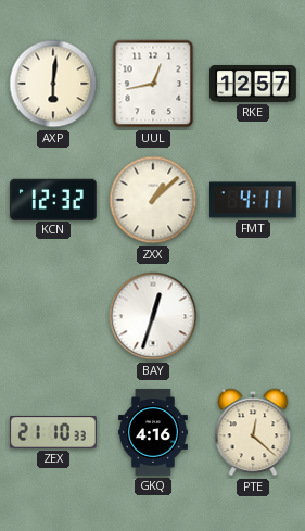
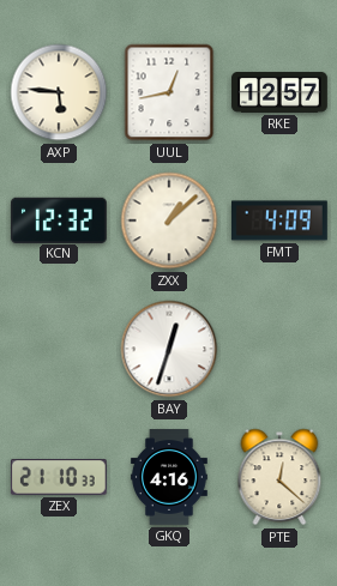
AXP: 6:01 -> 5:46
FMT: 4:11 -> 4:09
